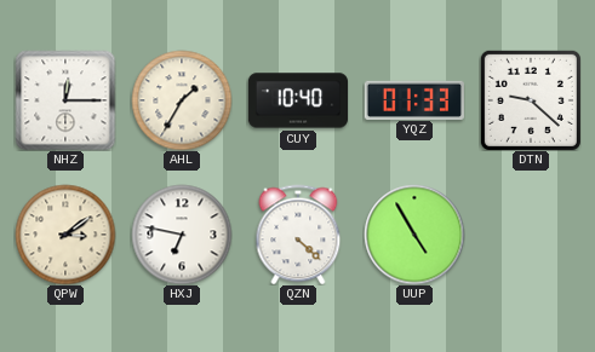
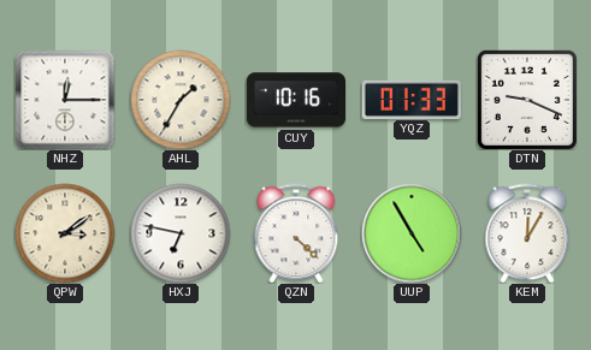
CUY: 10:40 -> 10:16
DTN: 9:22 -> 9:19
KEM: none -> 12:05
